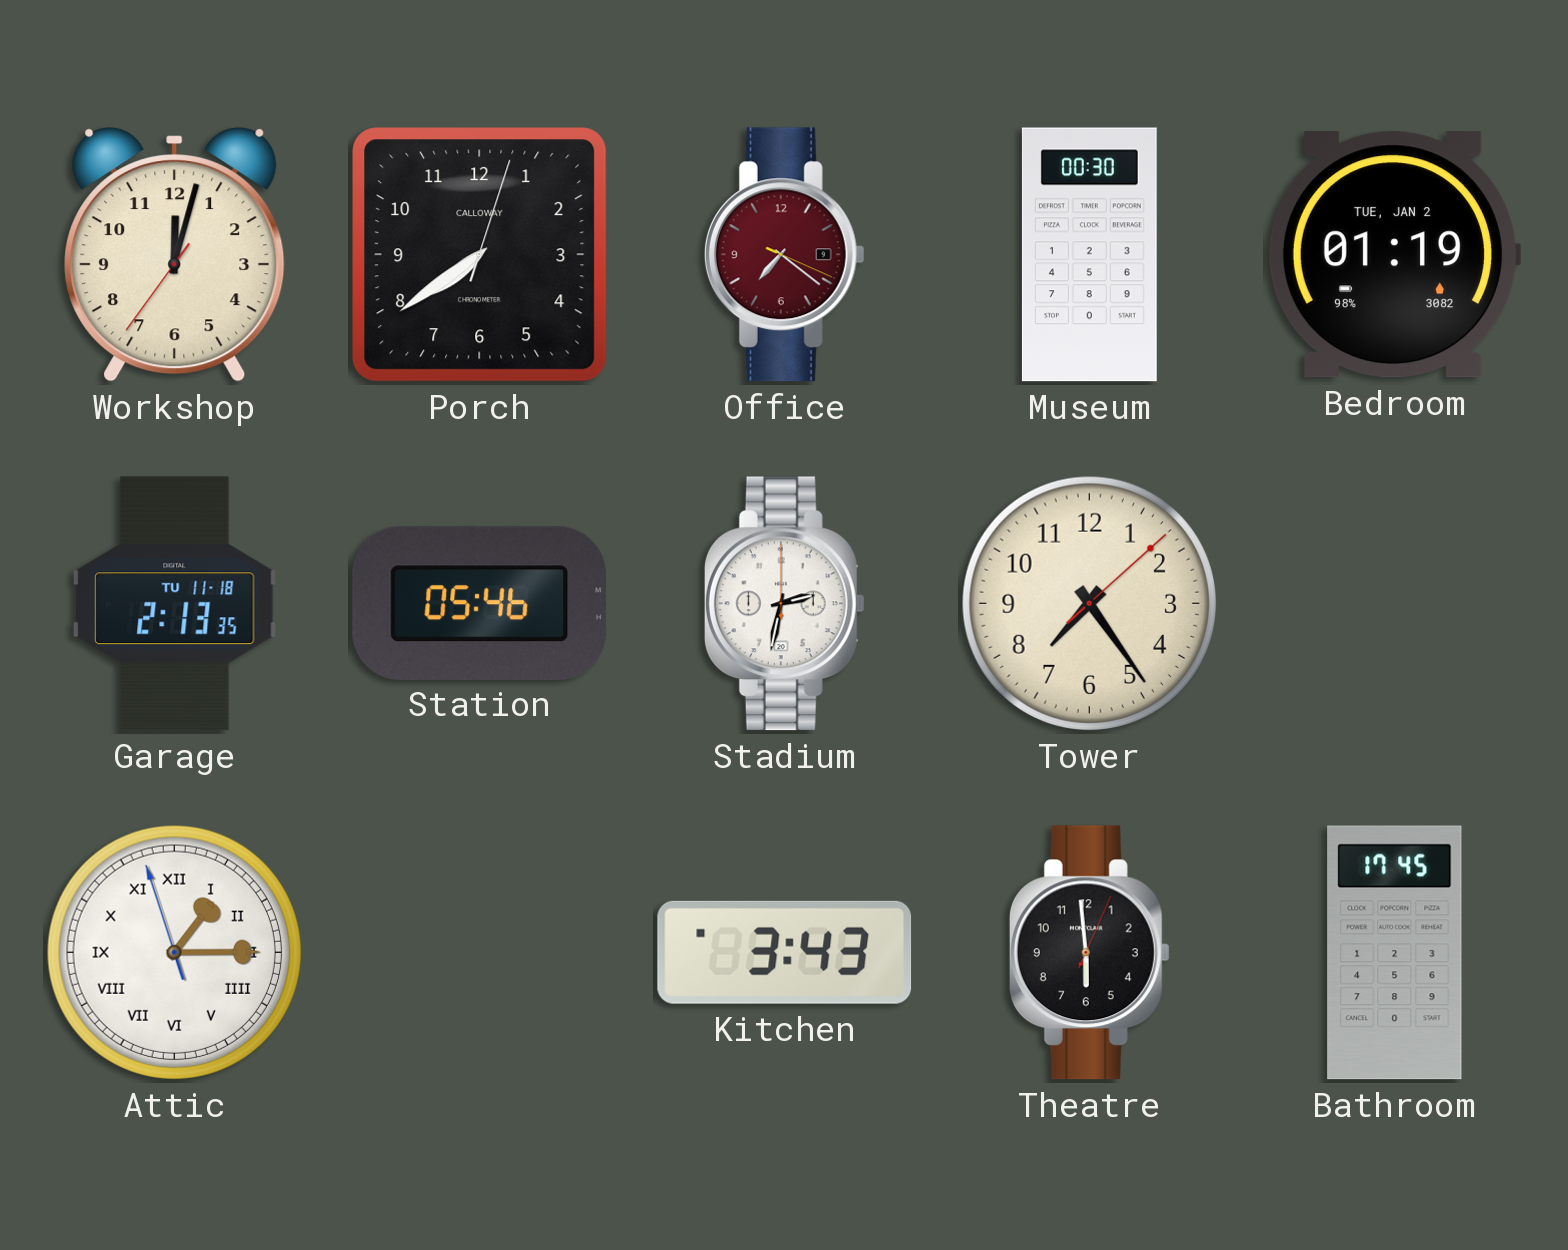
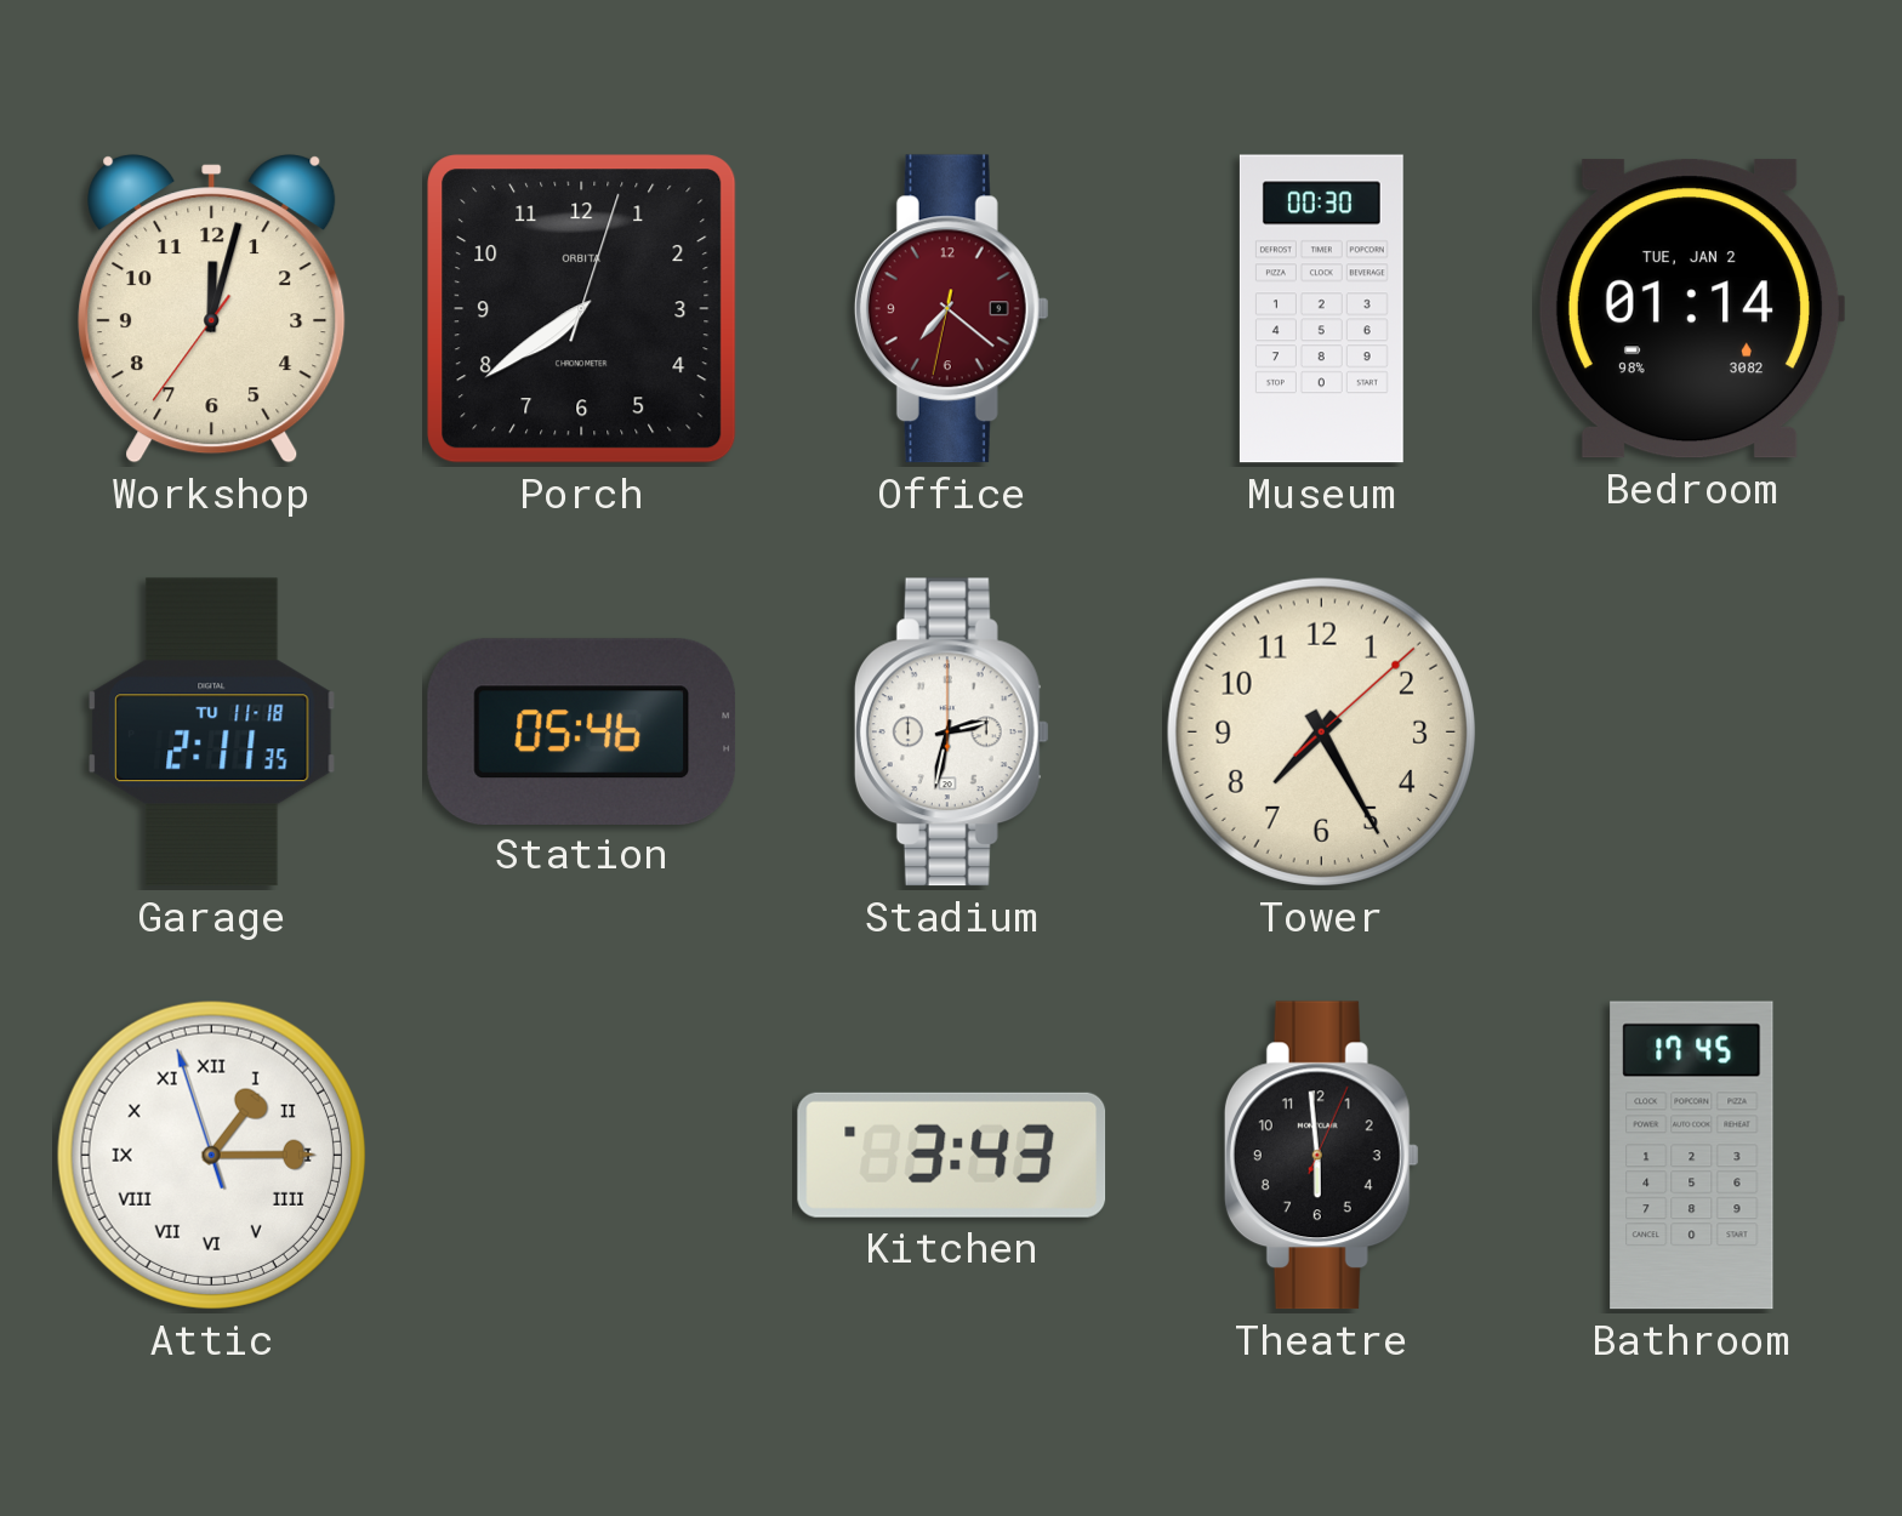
Porch brand: CALLOWAY -> ORBITA
Office: 7:21:19 -> 7:21:32
Bedroom: 01:19 -> 01:14
Garage: 2:13 -> 2:11
Tower: 7:24 -> 7:25
